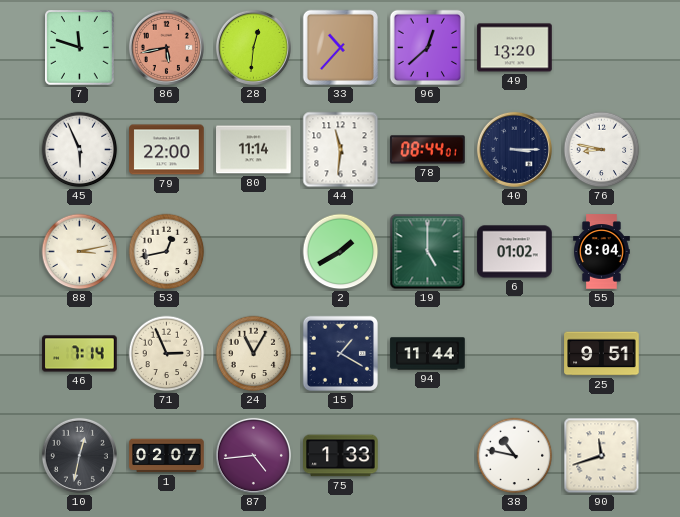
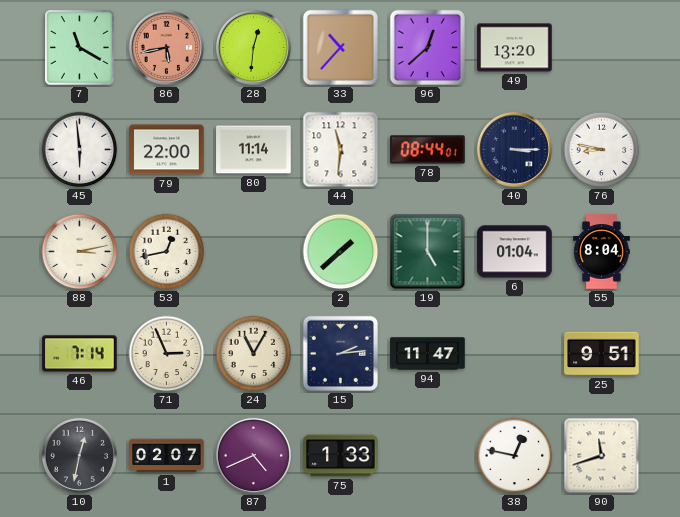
7: 11:48 -> 11:20
45: 5:56 -> 5:59
2: 1:40 -> 1:38
6: 01:02 -> 01:04
15: 1:20 -> 2:14
94: 11:44 -> 11:47
87: 4:44 -> 4:41
38: 10:47 -> 12:47
